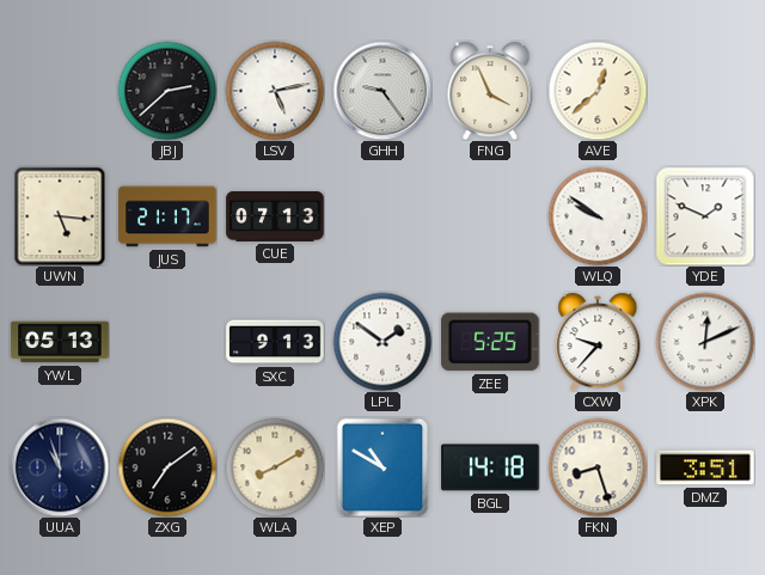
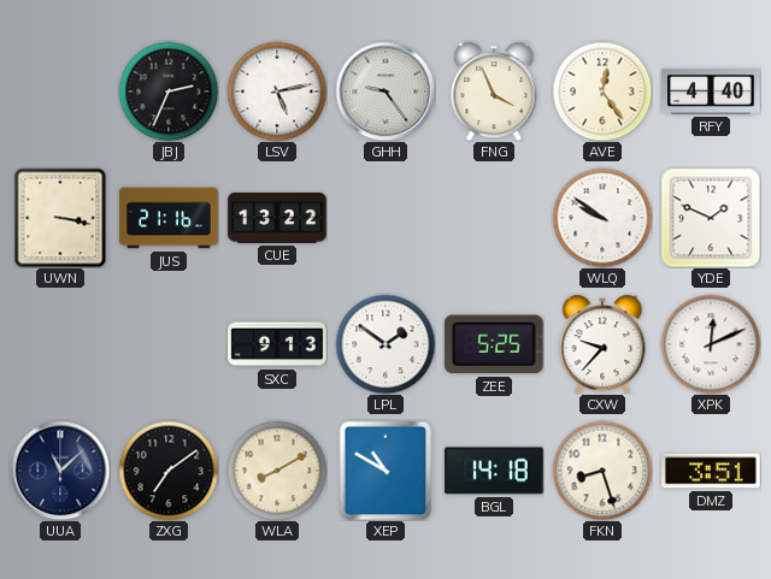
JBJ: 2:38 -> 2:34
AVE: 12:38 -> 12:24
RFY: none -> 4:40
UWN: 5:16 -> 3:17
JUS: 21:17 -> 21:16
CUE: 07:13 -> 13:22
YWL: 05:13 -> none
UUA: 10:57 -> 11:08
